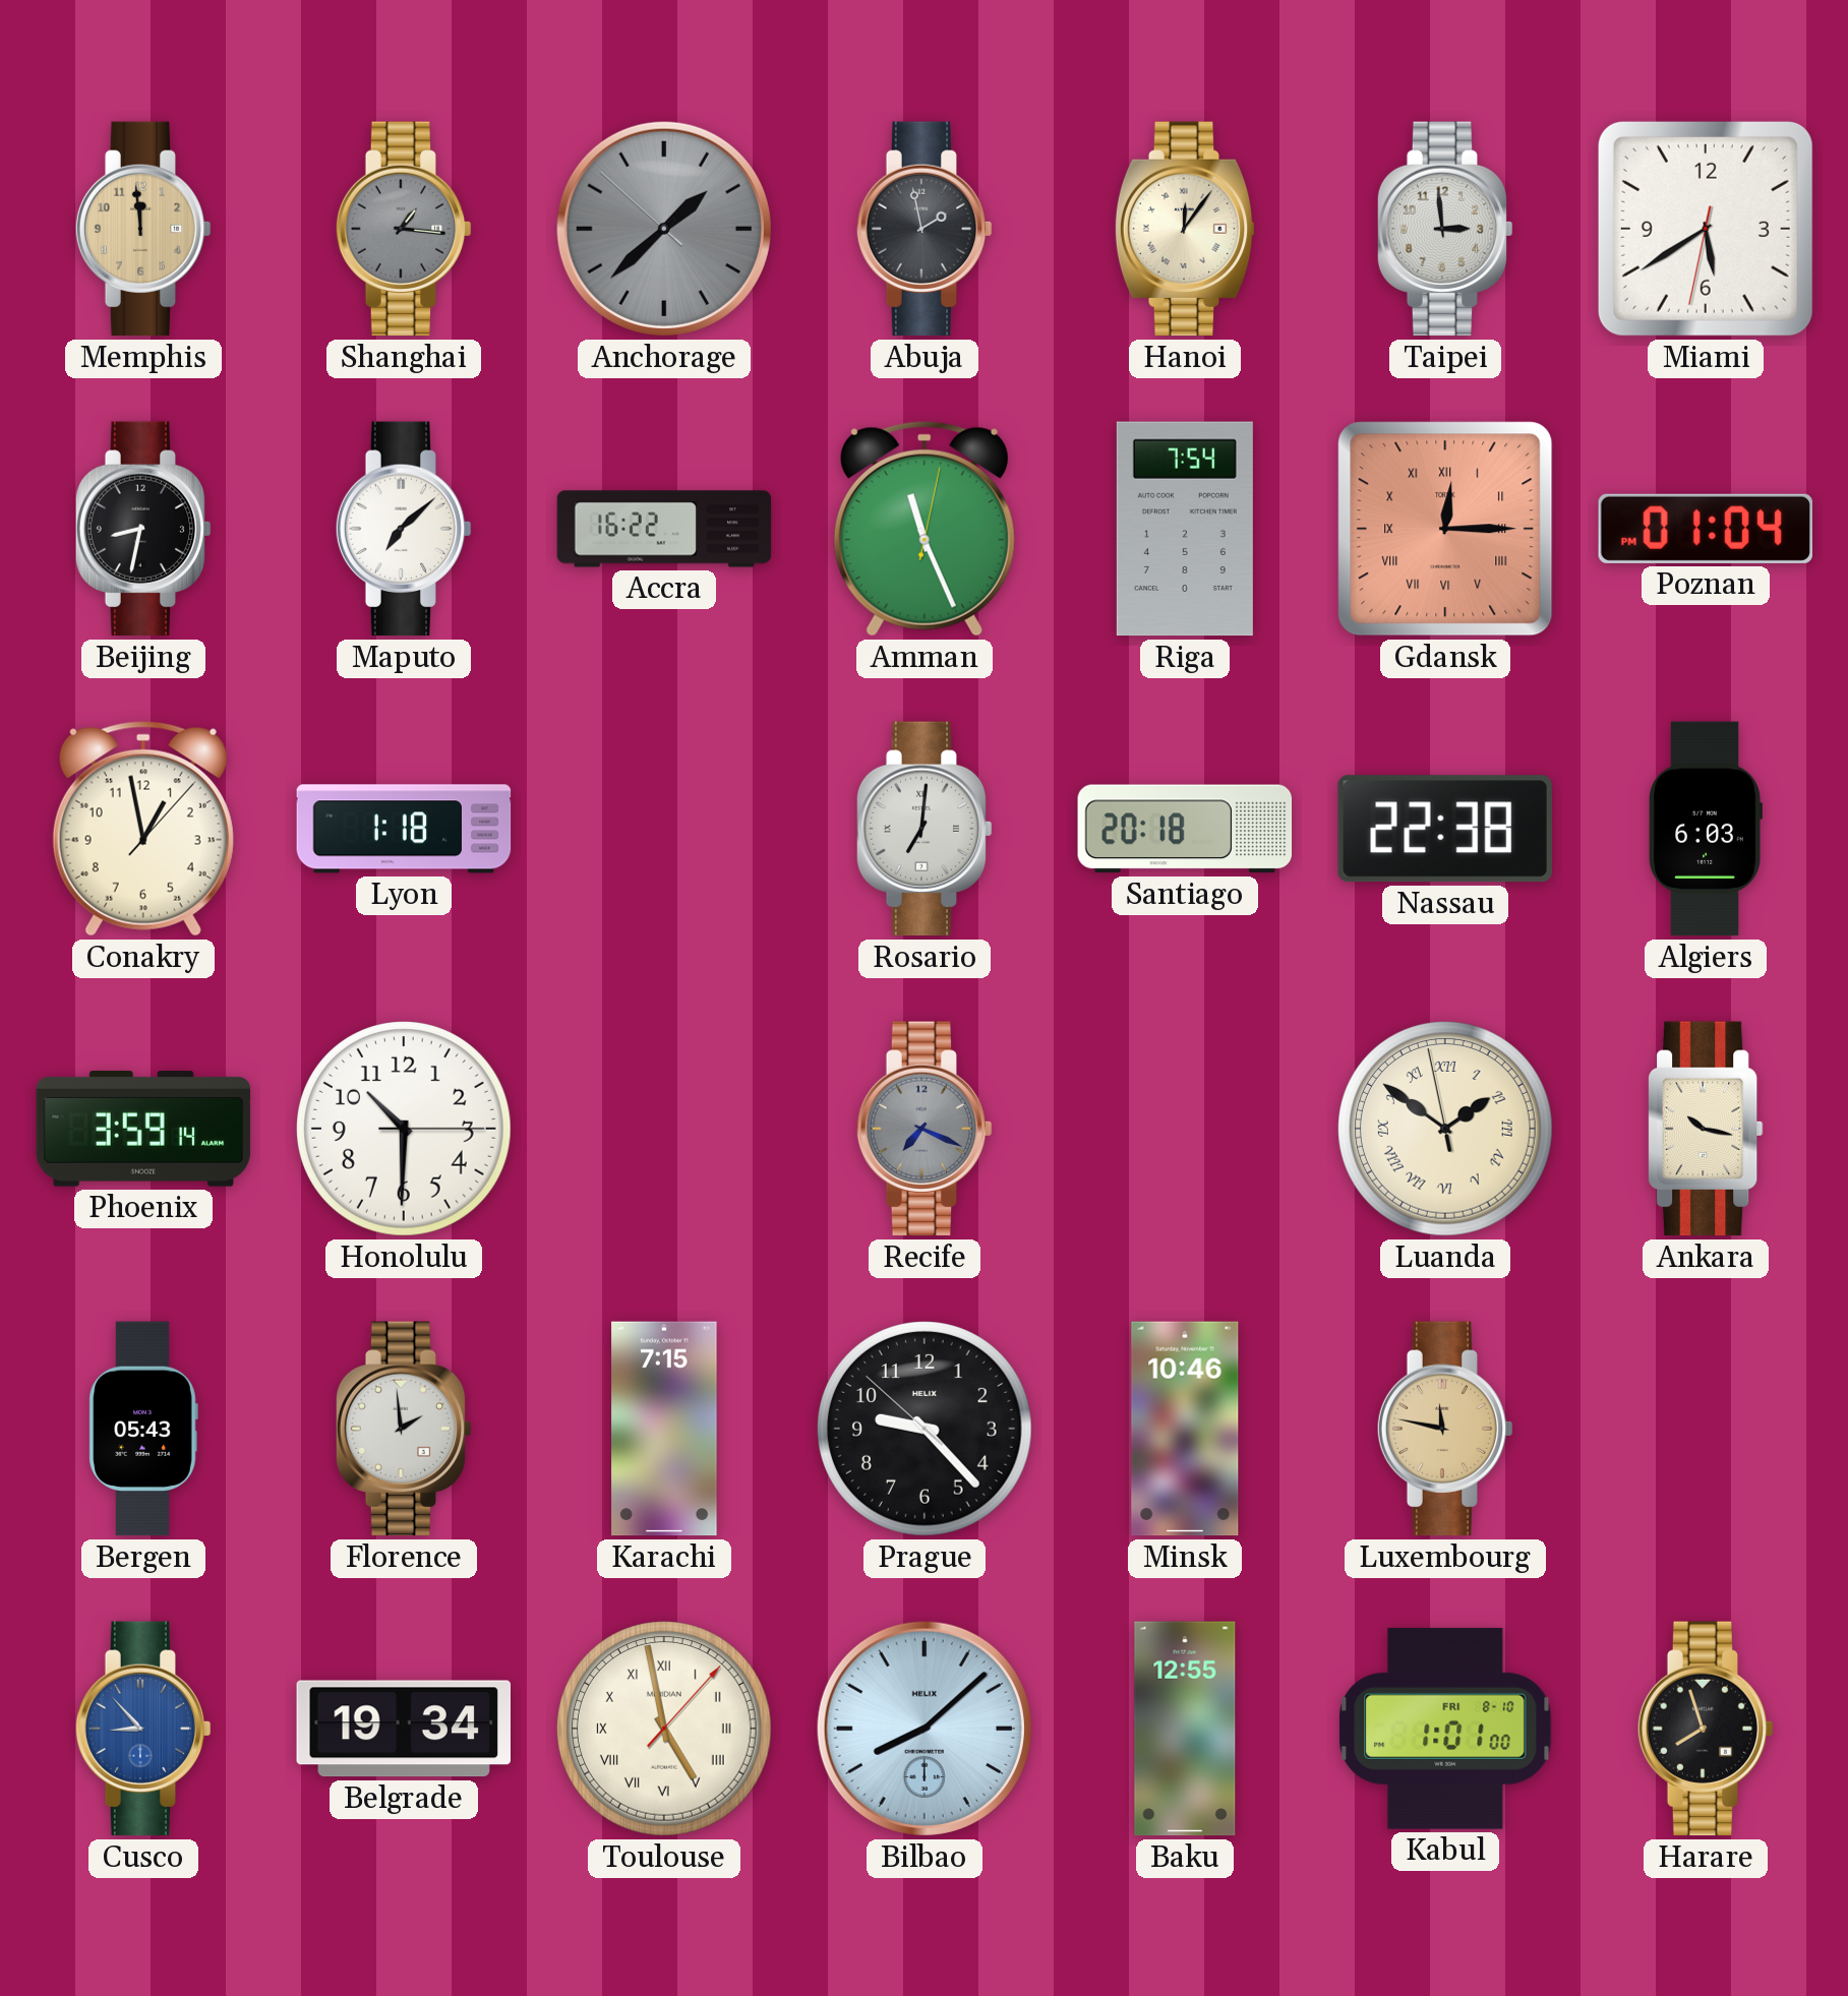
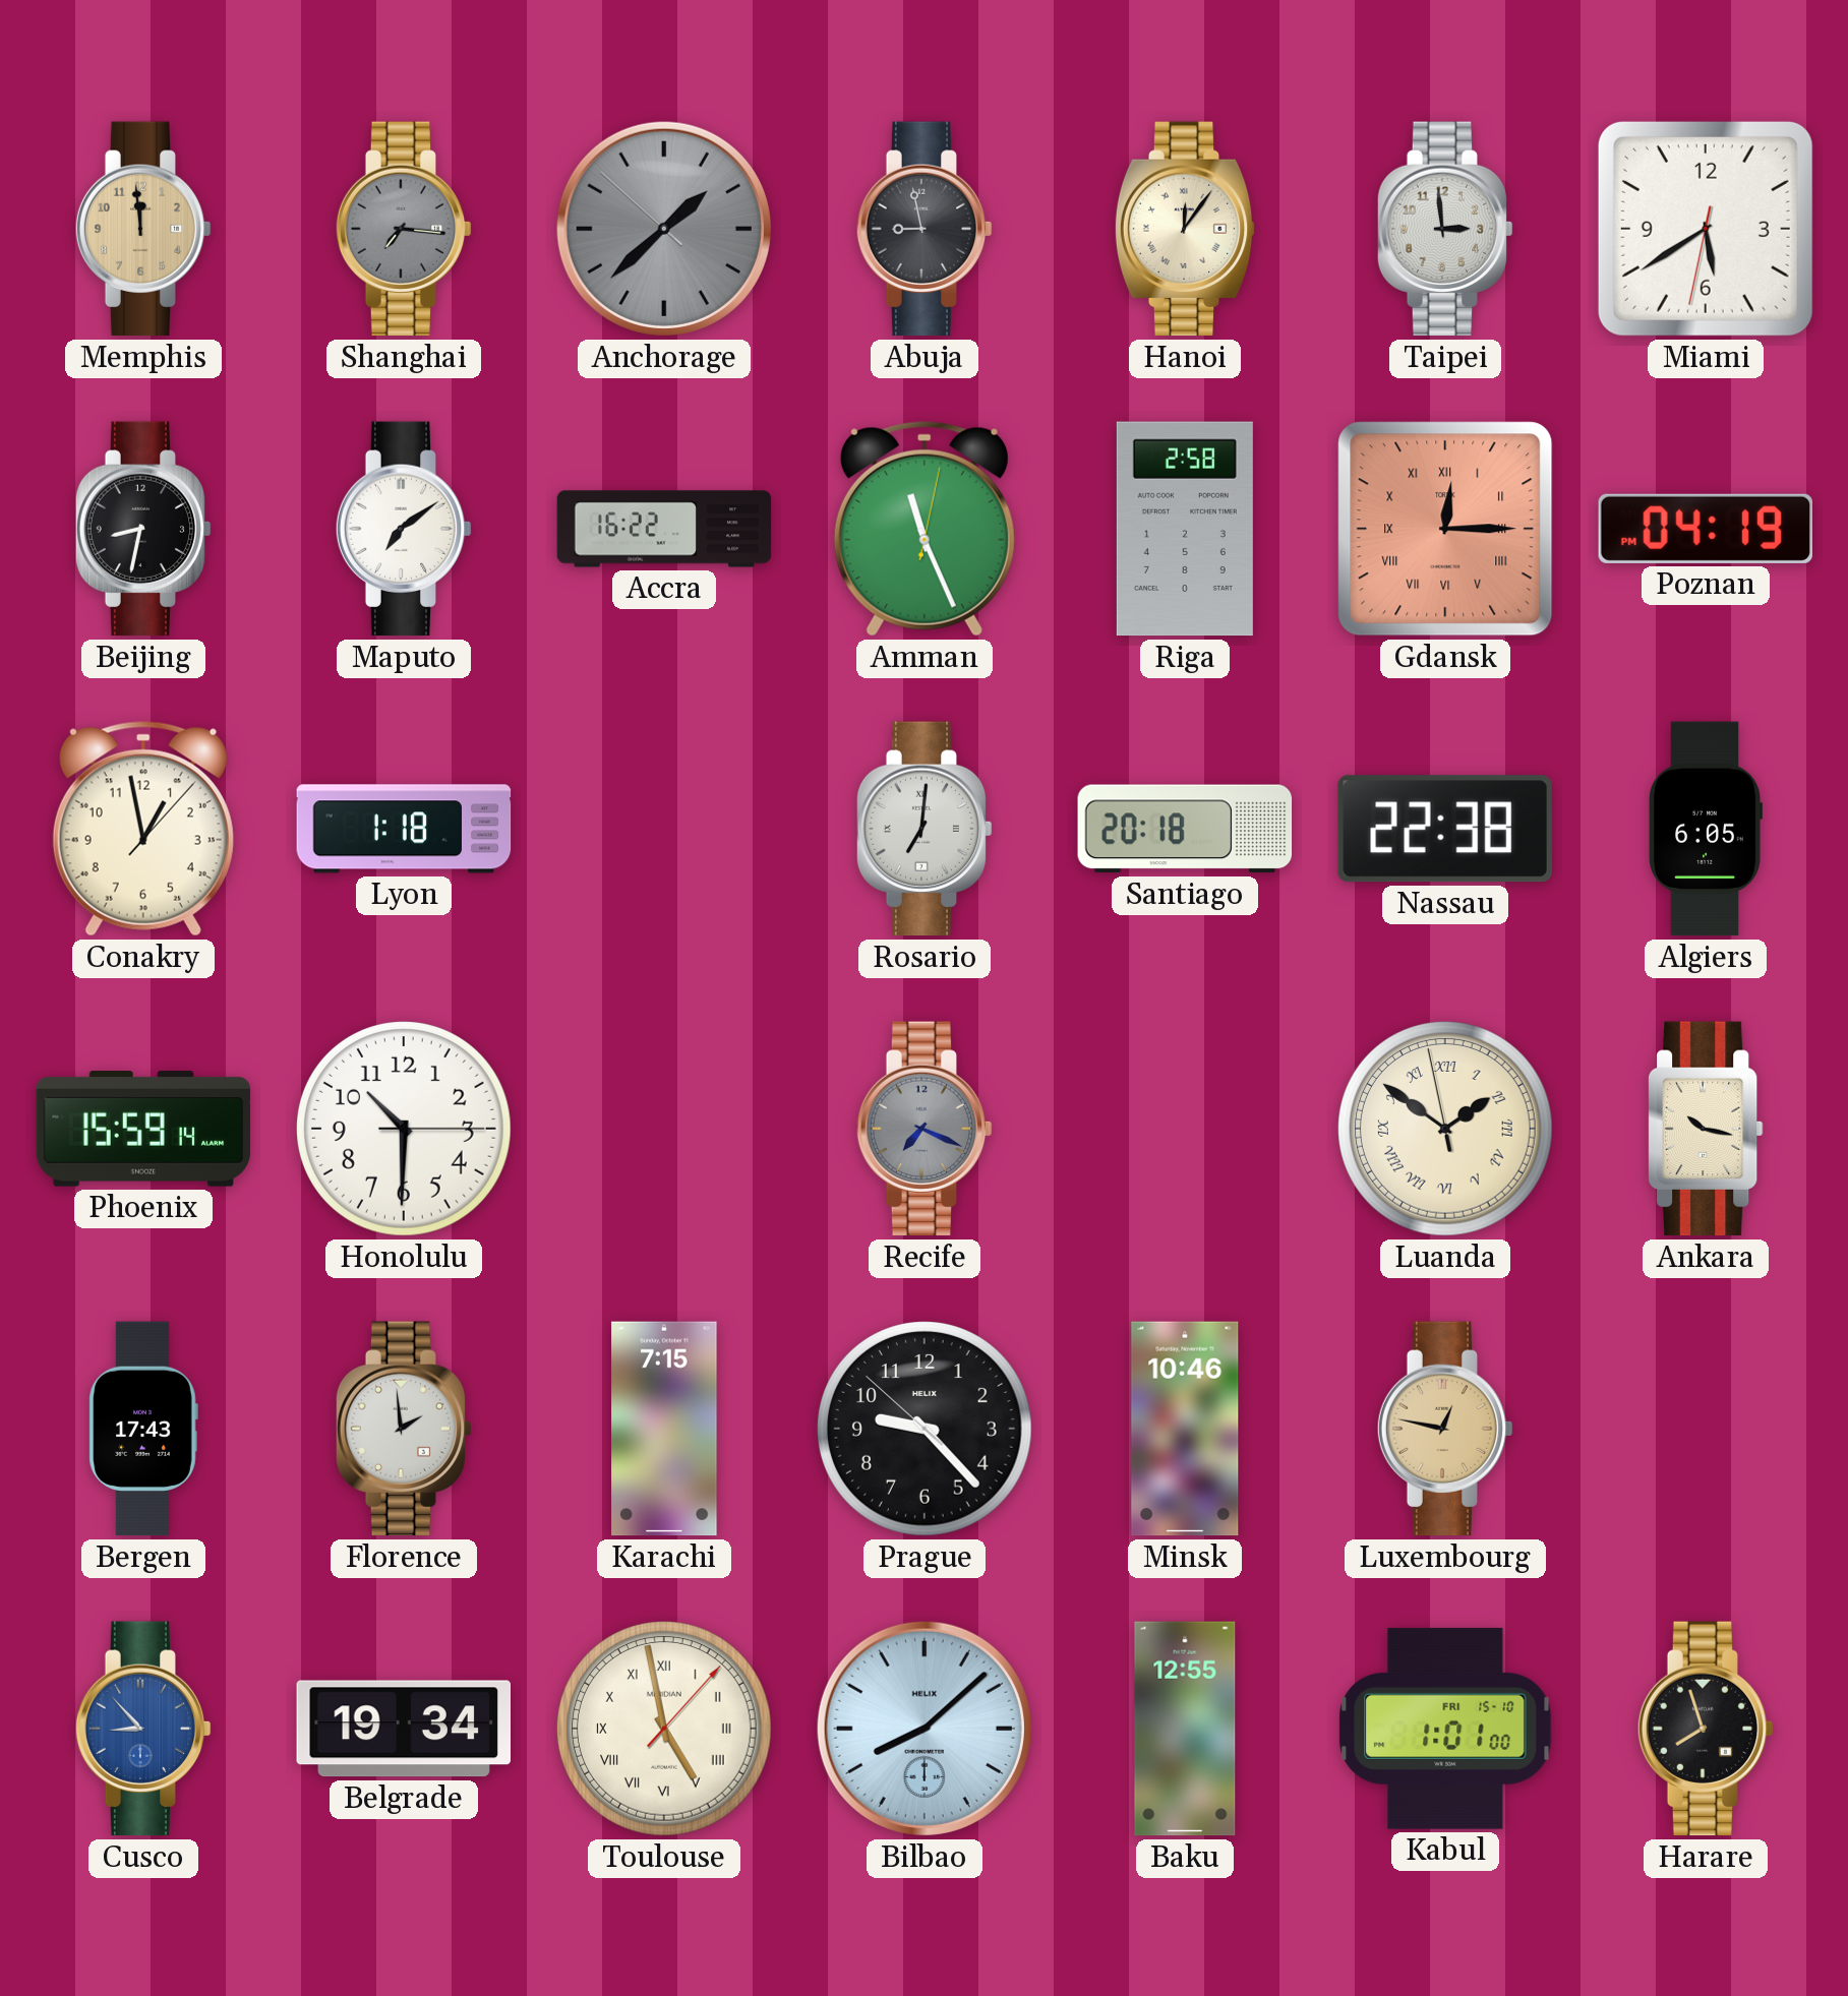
Shanghai: 1:16 -> 7:16
Abuja: 1:58 -> 8:58
Maputo: 7:08 -> 7:09
Riga: 7:54 -> 2:58
Poznan: 01:04 -> 04:19
Algiers: 6:03 -> 6:05
Phoenix: 3:59 -> 15:59
Bergen: 05:43 -> 17:43
Luxembourg: 11:47 -> 12:47
Kabul date: FRI 8-10 -> FRI 15-10
